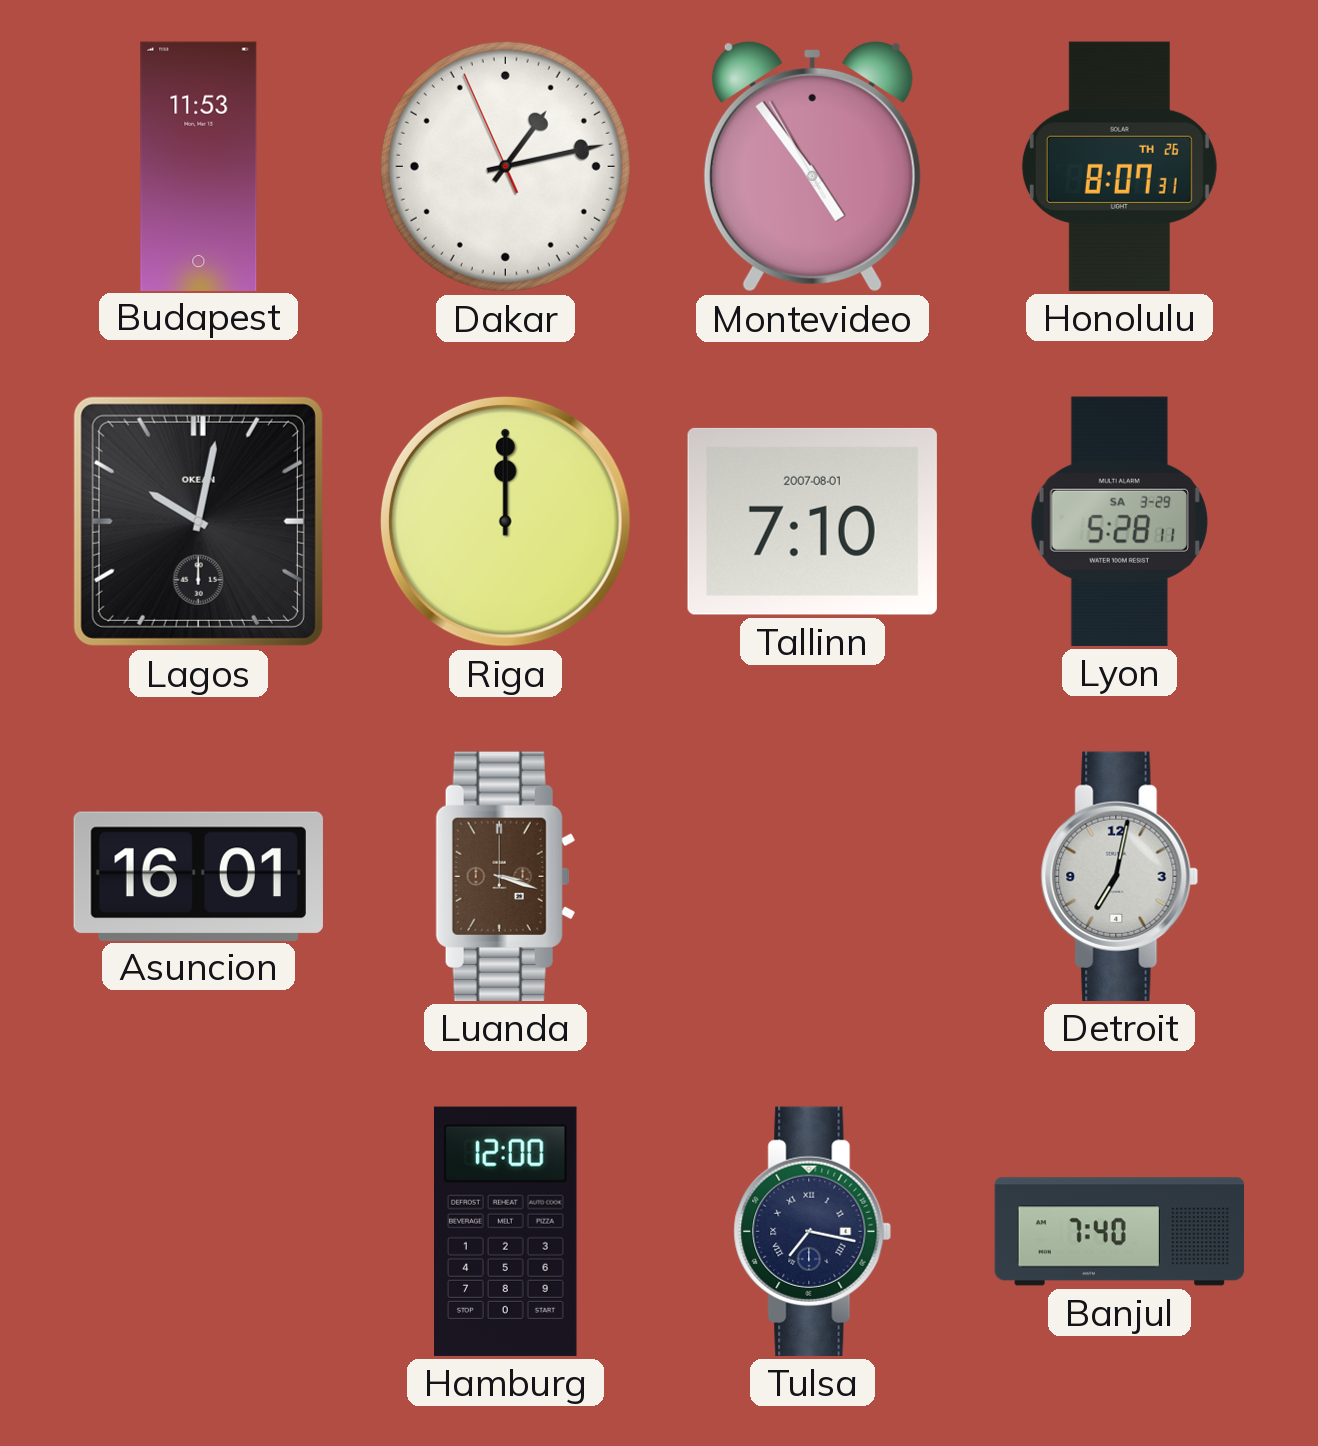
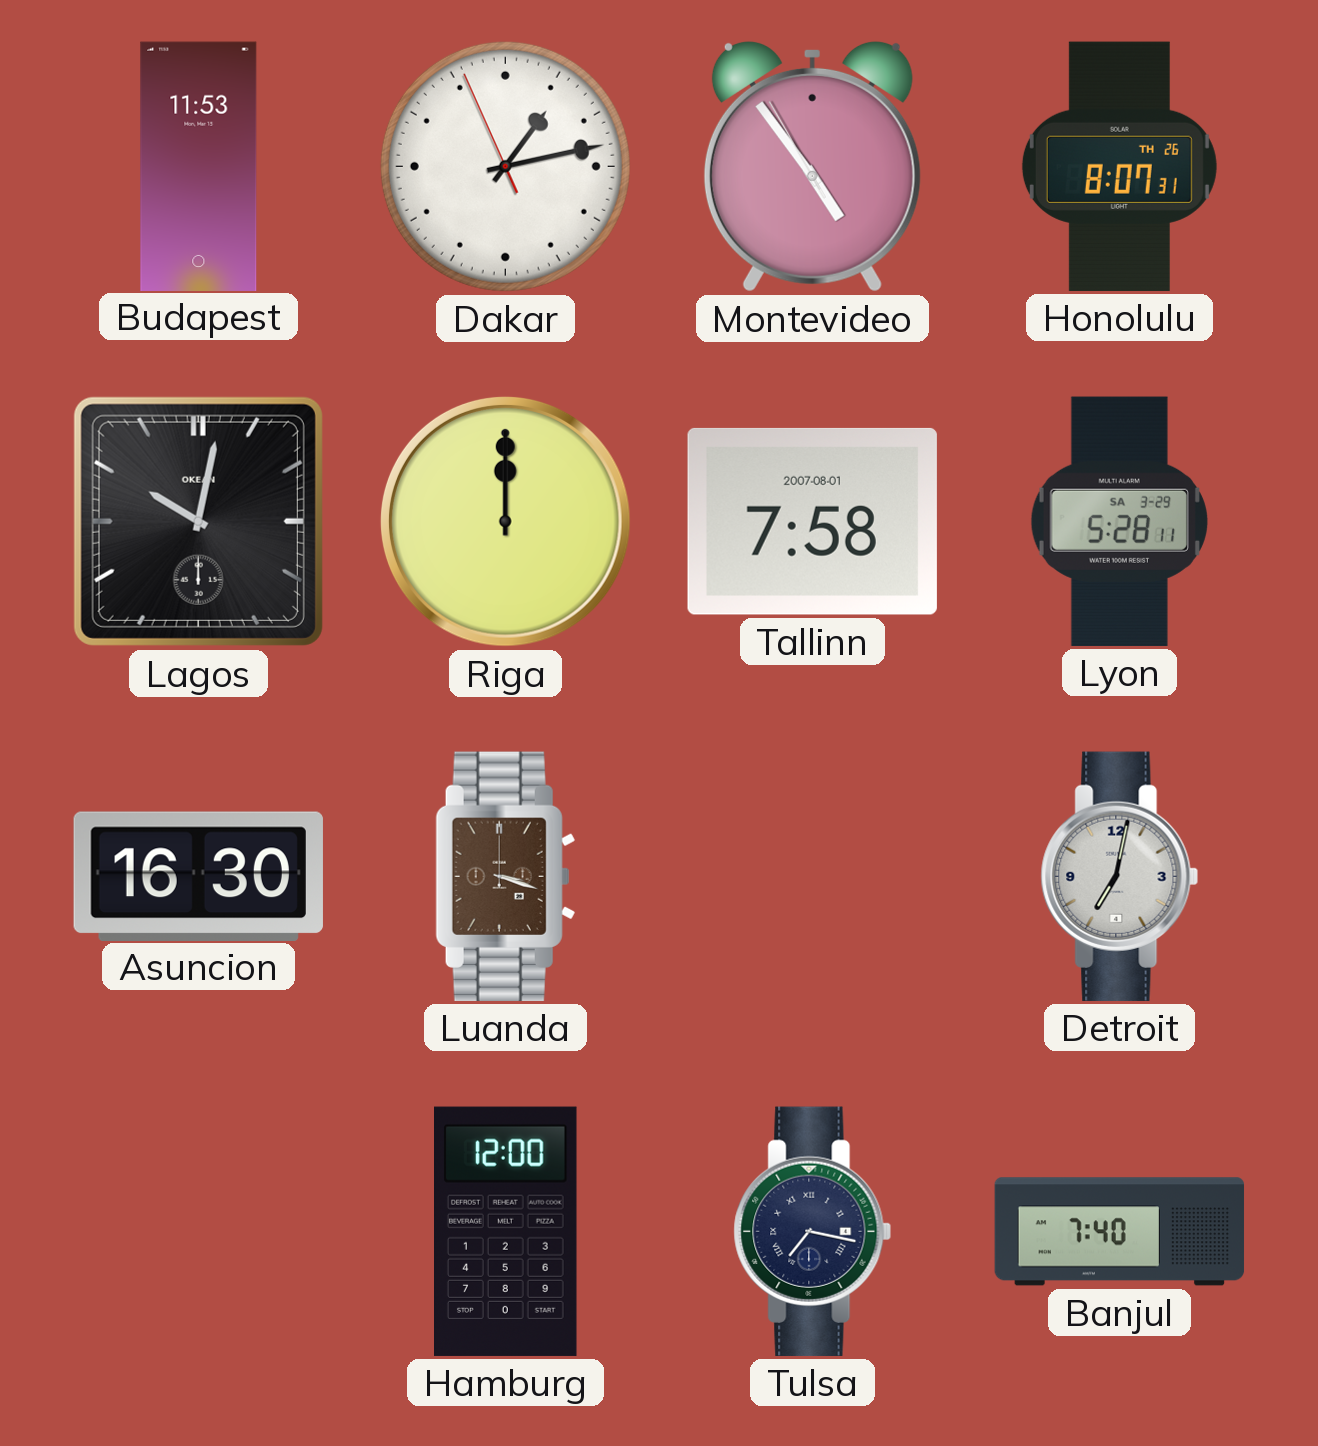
Tallinn: 7:10 -> 7:58
Asuncion: 16:01 -> 16:30
